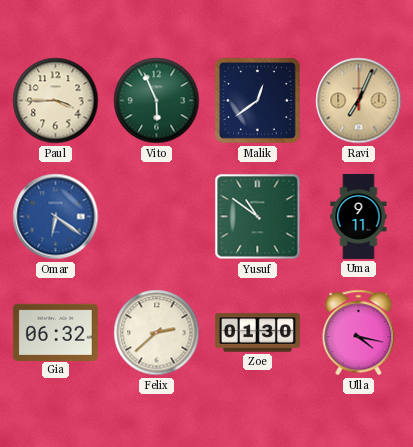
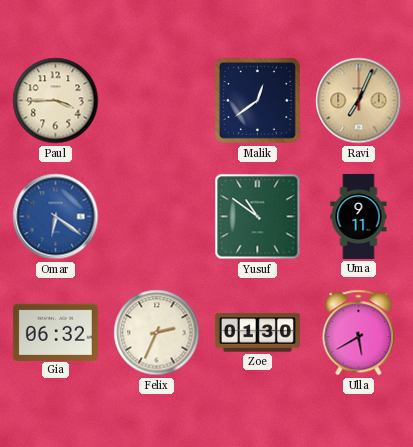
Vito: 5:56 -> none
Felix: 2:38 -> 2:34
Ulla: 4:17 -> 5:40
